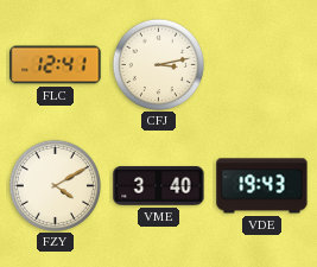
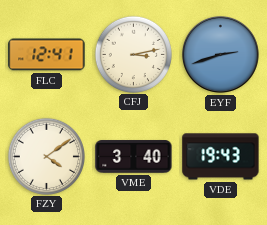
EYF: none -> 2:42
FZY: 4:10 -> 4:09
